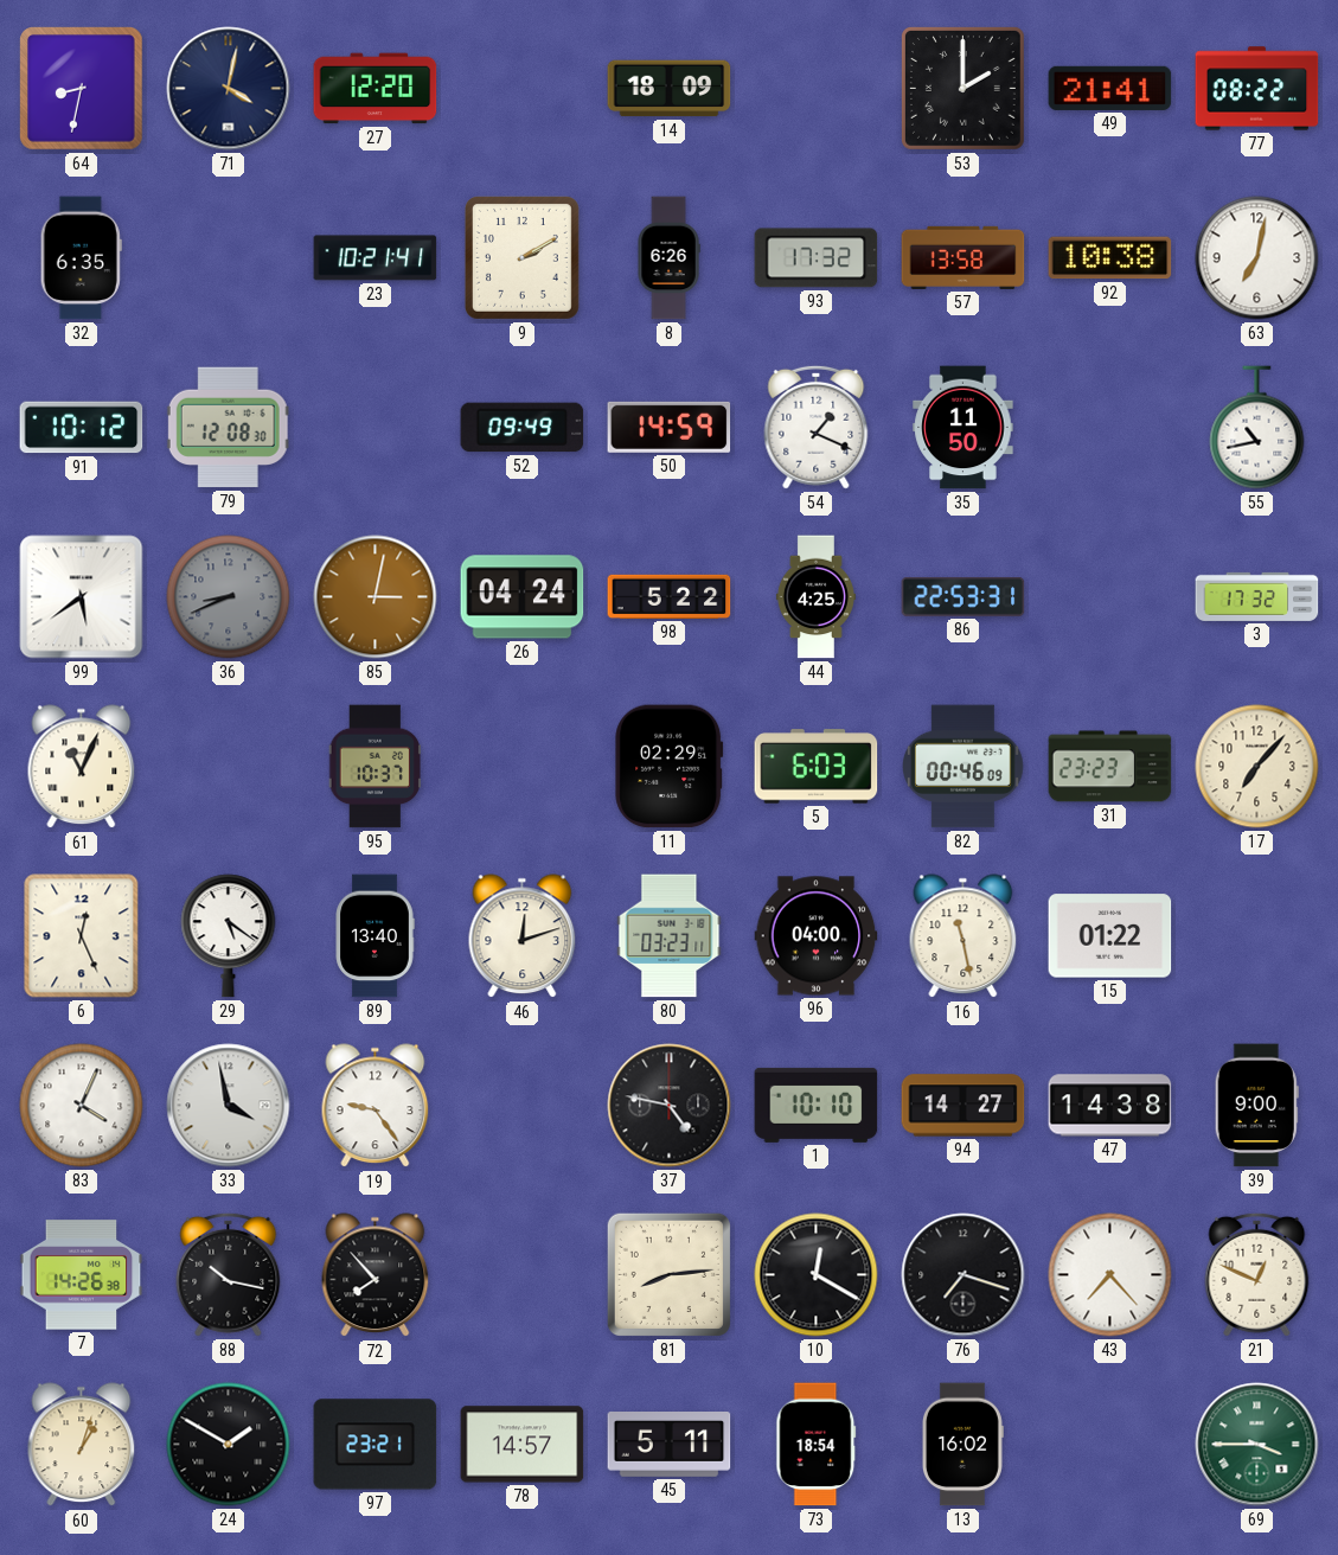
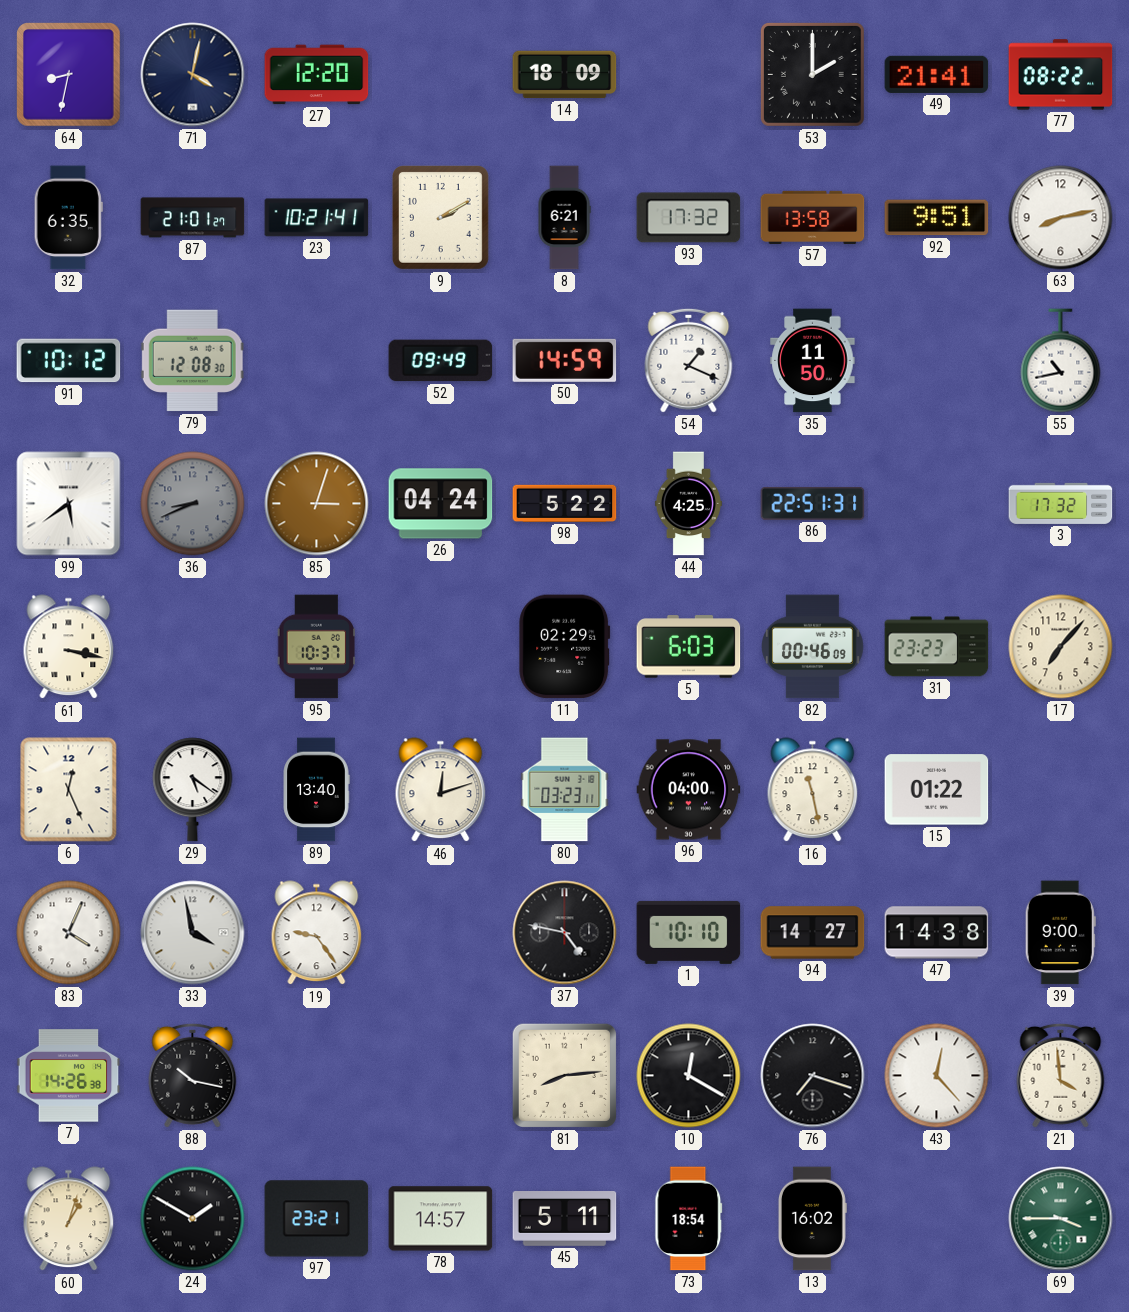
87: none -> 21:01
8: 6:26 -> 6:21
92: 10:38 -> 9:51
63: 7:02 -> 8:13
85: 3:02 -> 3:03
86: 22:53 -> 22:51
61: 11:04 -> 3:17
72: 7:53 -> none
43: 7:23 -> 12:23
21: 12:49 -> 3:59
